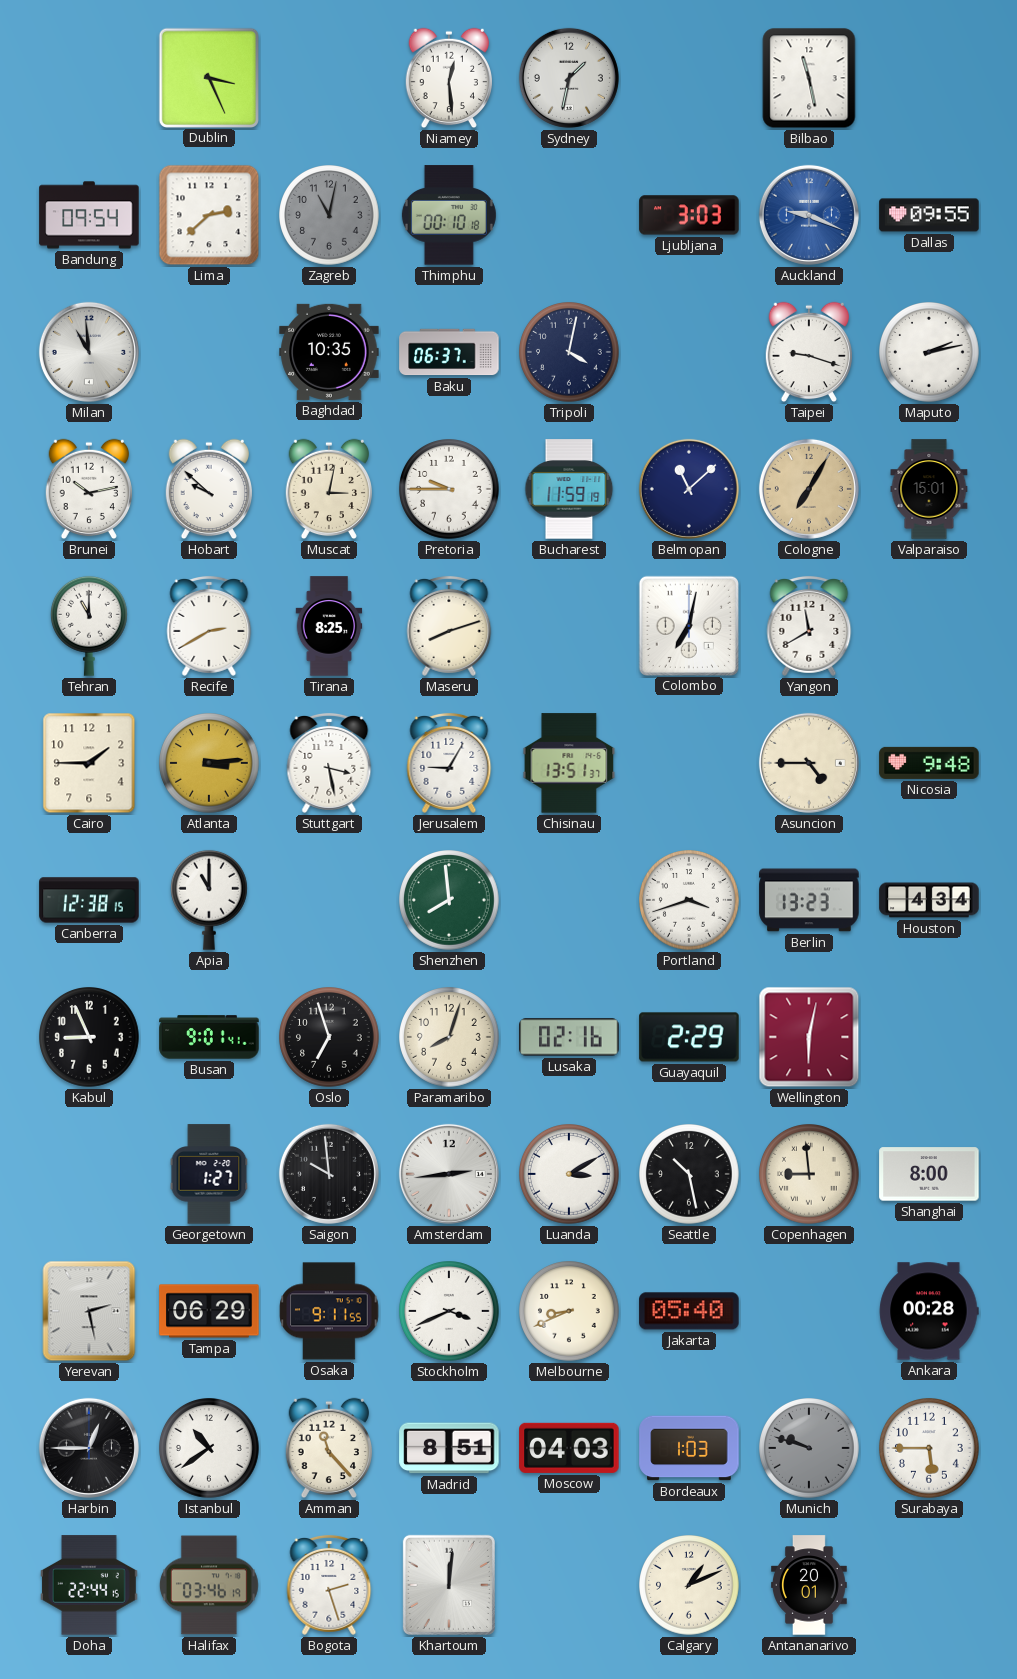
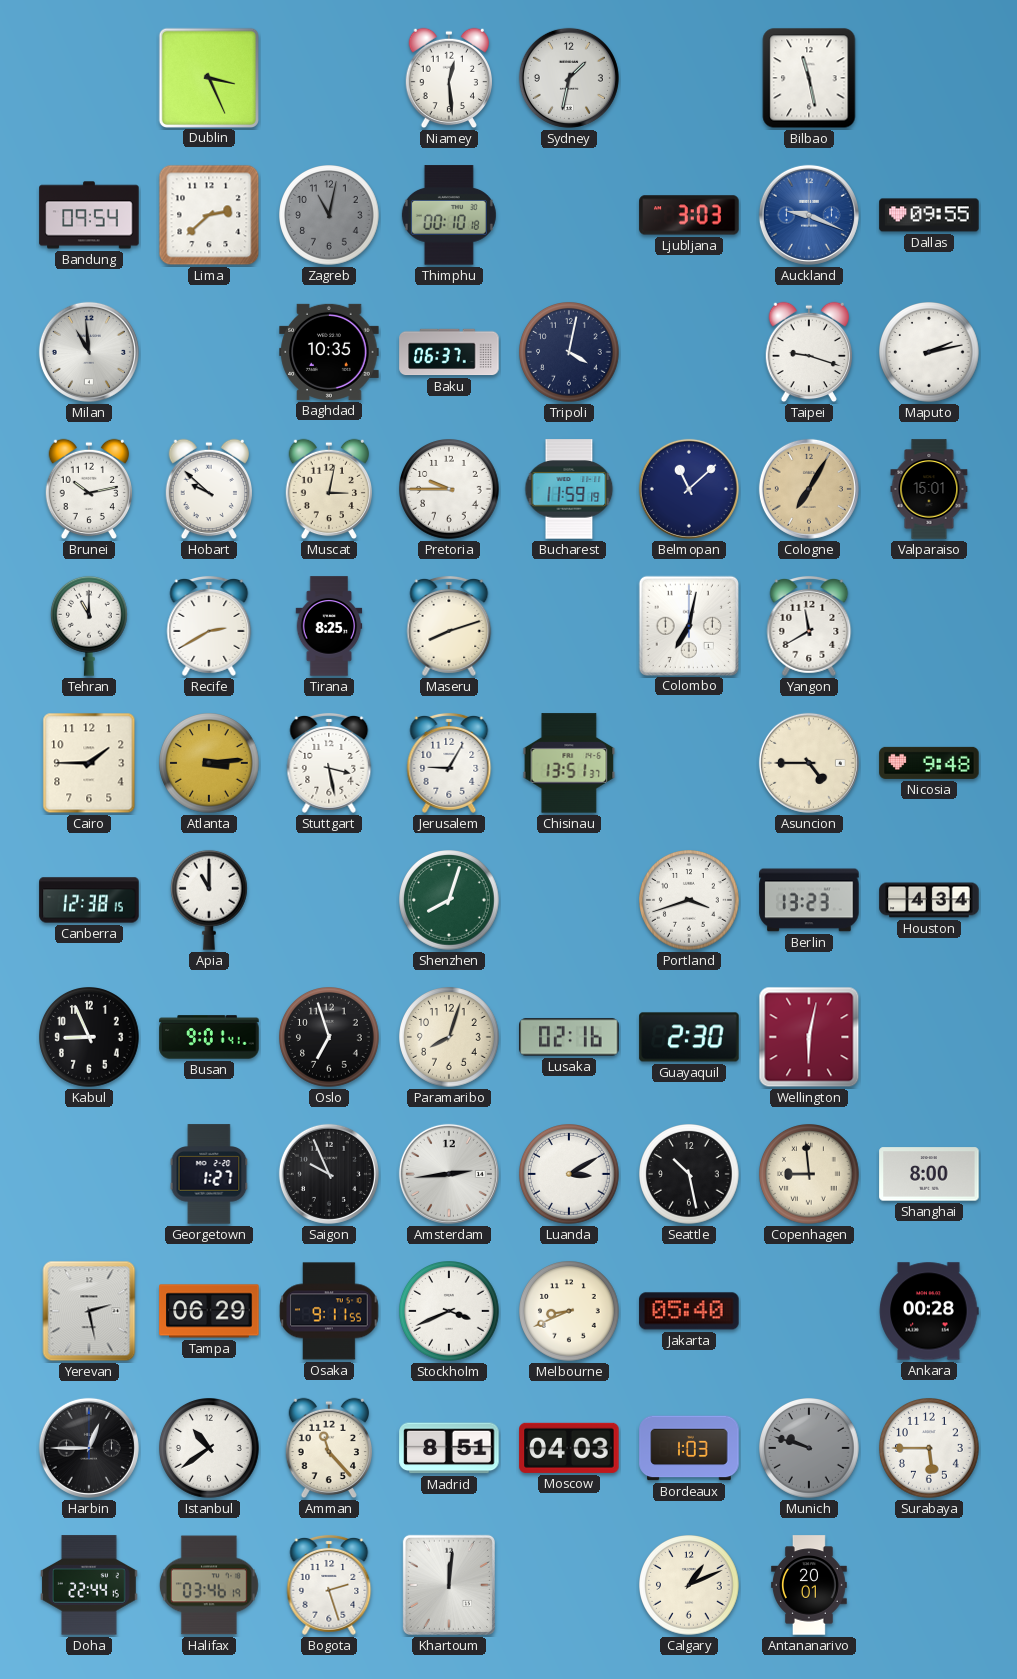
Shenzhen: 7:59 -> 8:03
Guayaquil: 2:29 -> 2:30
Saigon: 9:59 -> 9:56
